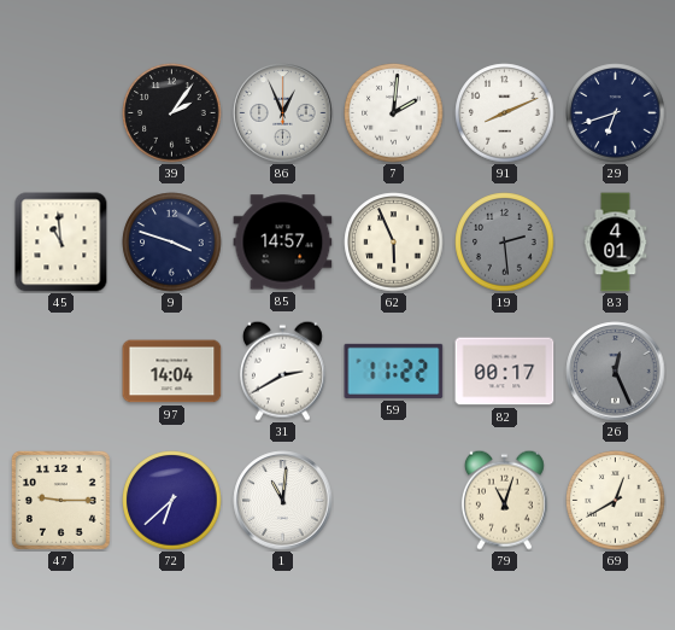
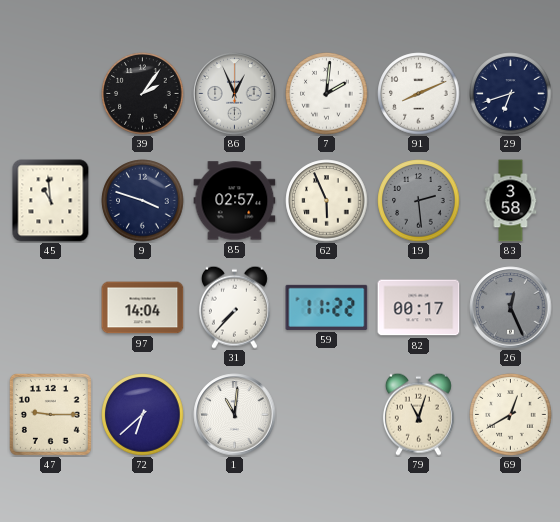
85: 14:57 -> 02:57
83: 4:01 -> 3:58
31: 2:40 -> 7:37
